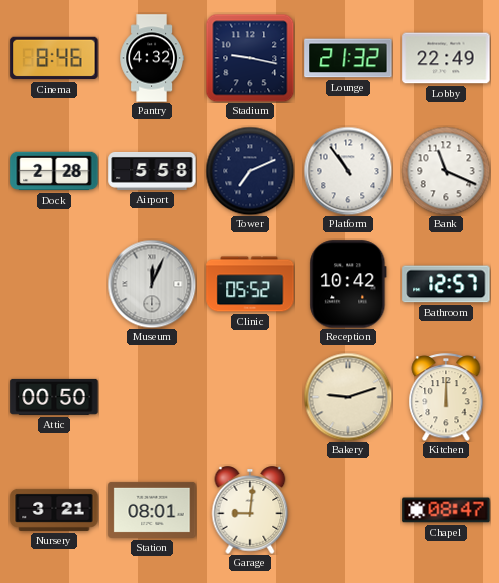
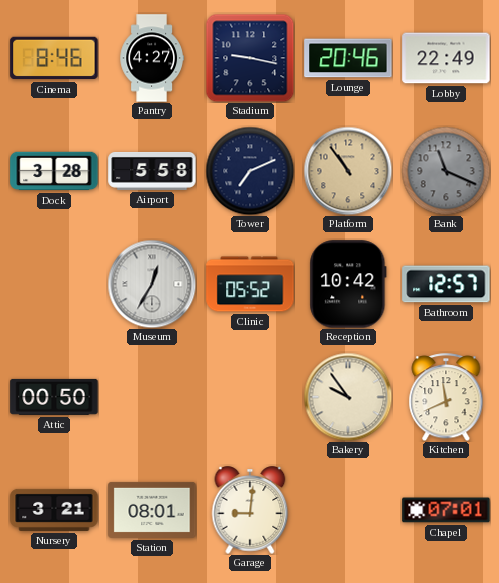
Pantry: 4:32 -> 4:27
Lounge: 21:32 -> 20:46
Dock: 2:28 -> 3:28
Platform dial: white -> champagne
Bank dial: white -> grey
Museum: 12:04 -> 12:35
Bakery: 9:12 -> 9:54
Kitchen: 12:00 -> 11:41
Chapel: 08:47 -> 07:01
